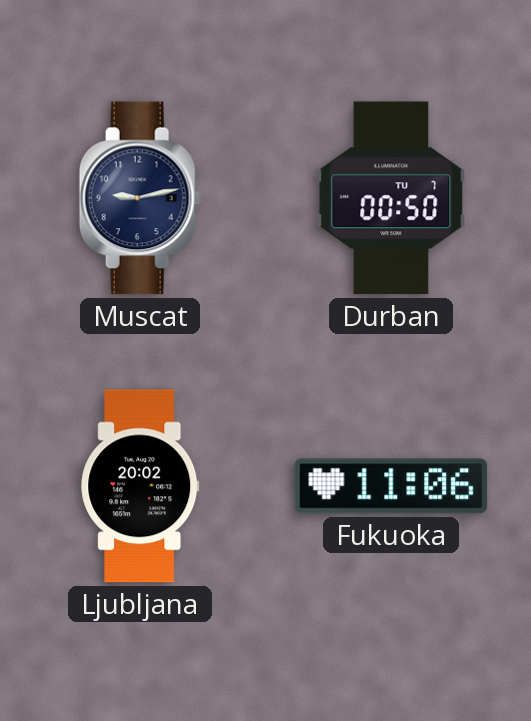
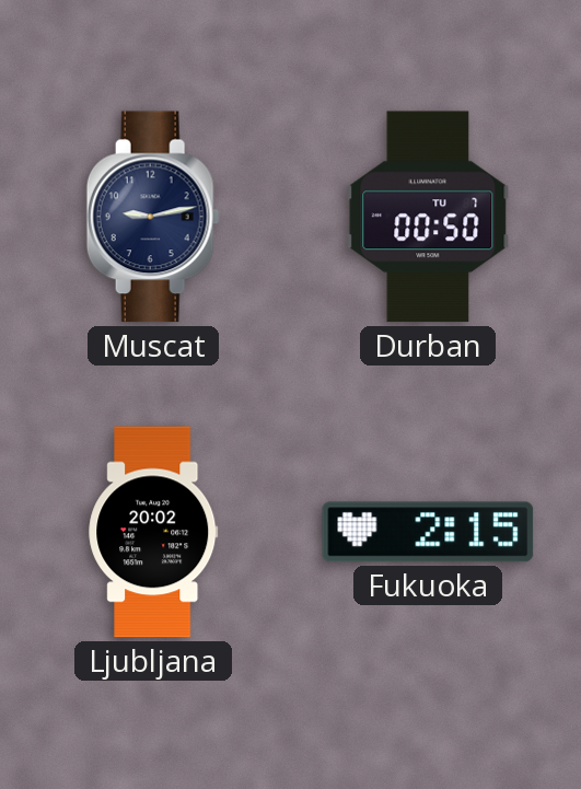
Fukuoka: 11:06 -> 2:15
